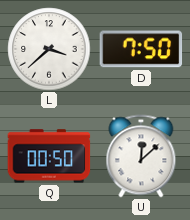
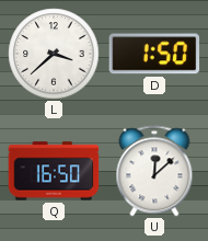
D: 7:50 -> 1:50
Q: 00:50 -> 16:50
